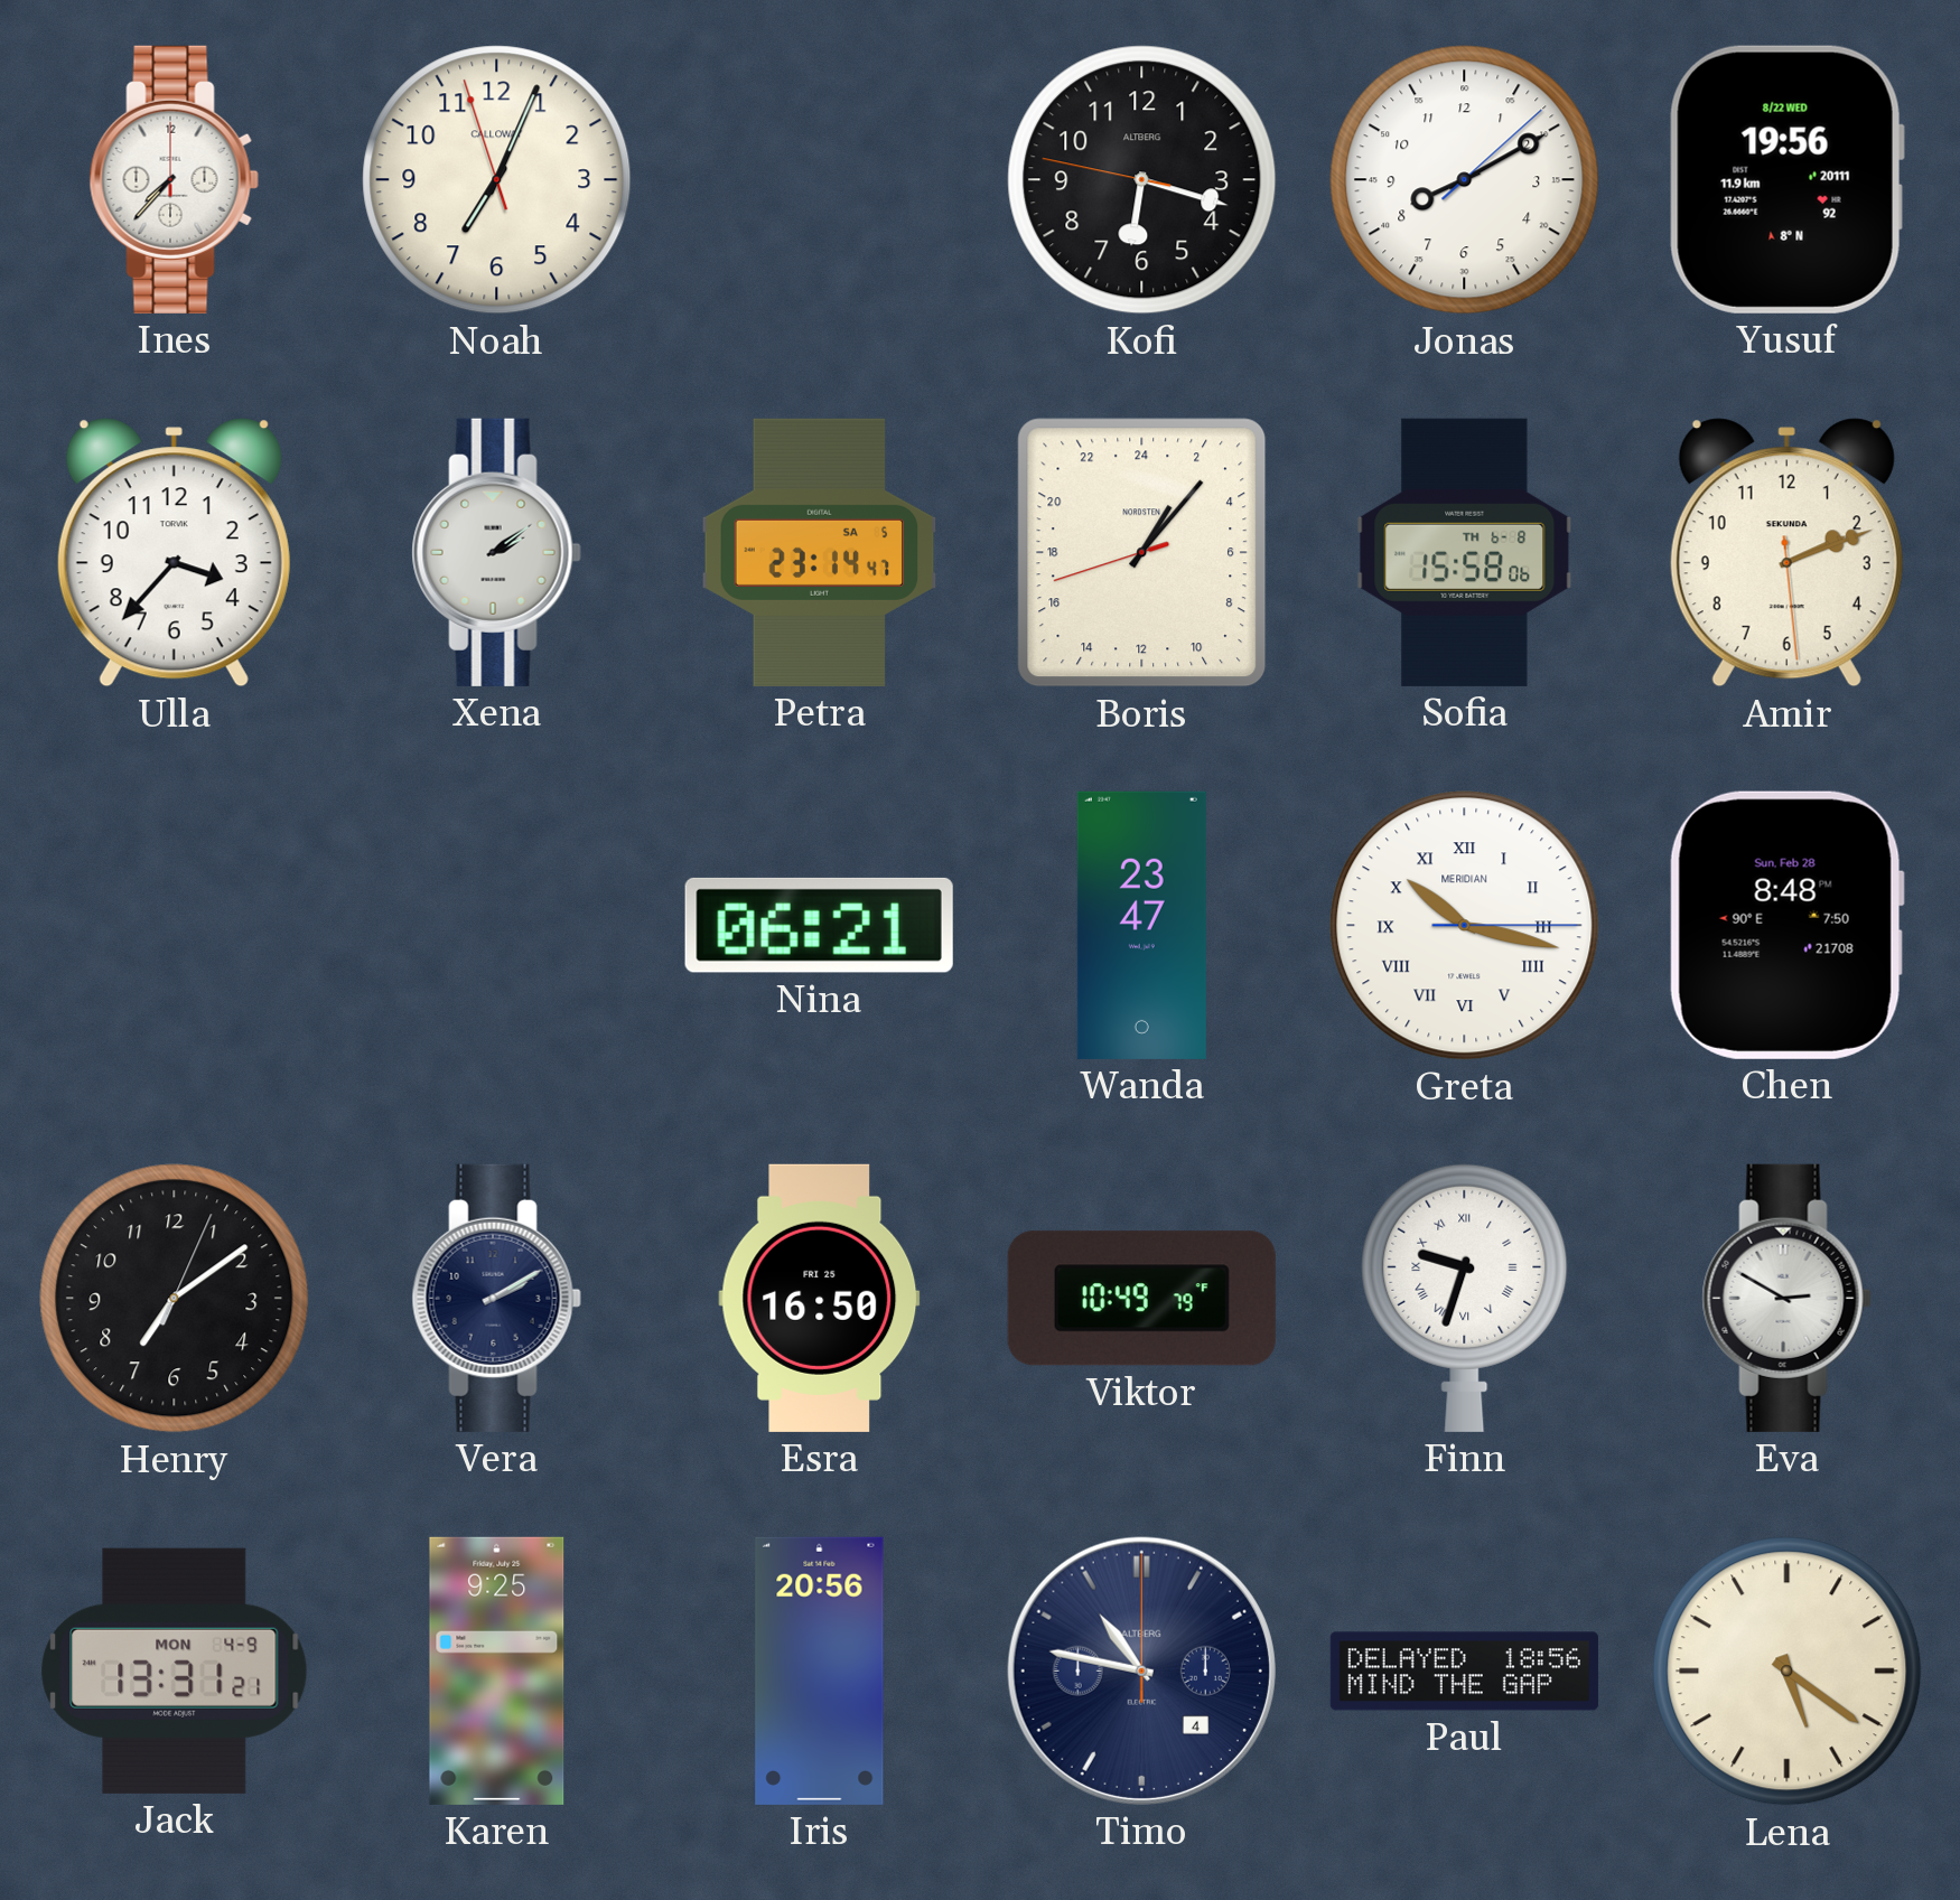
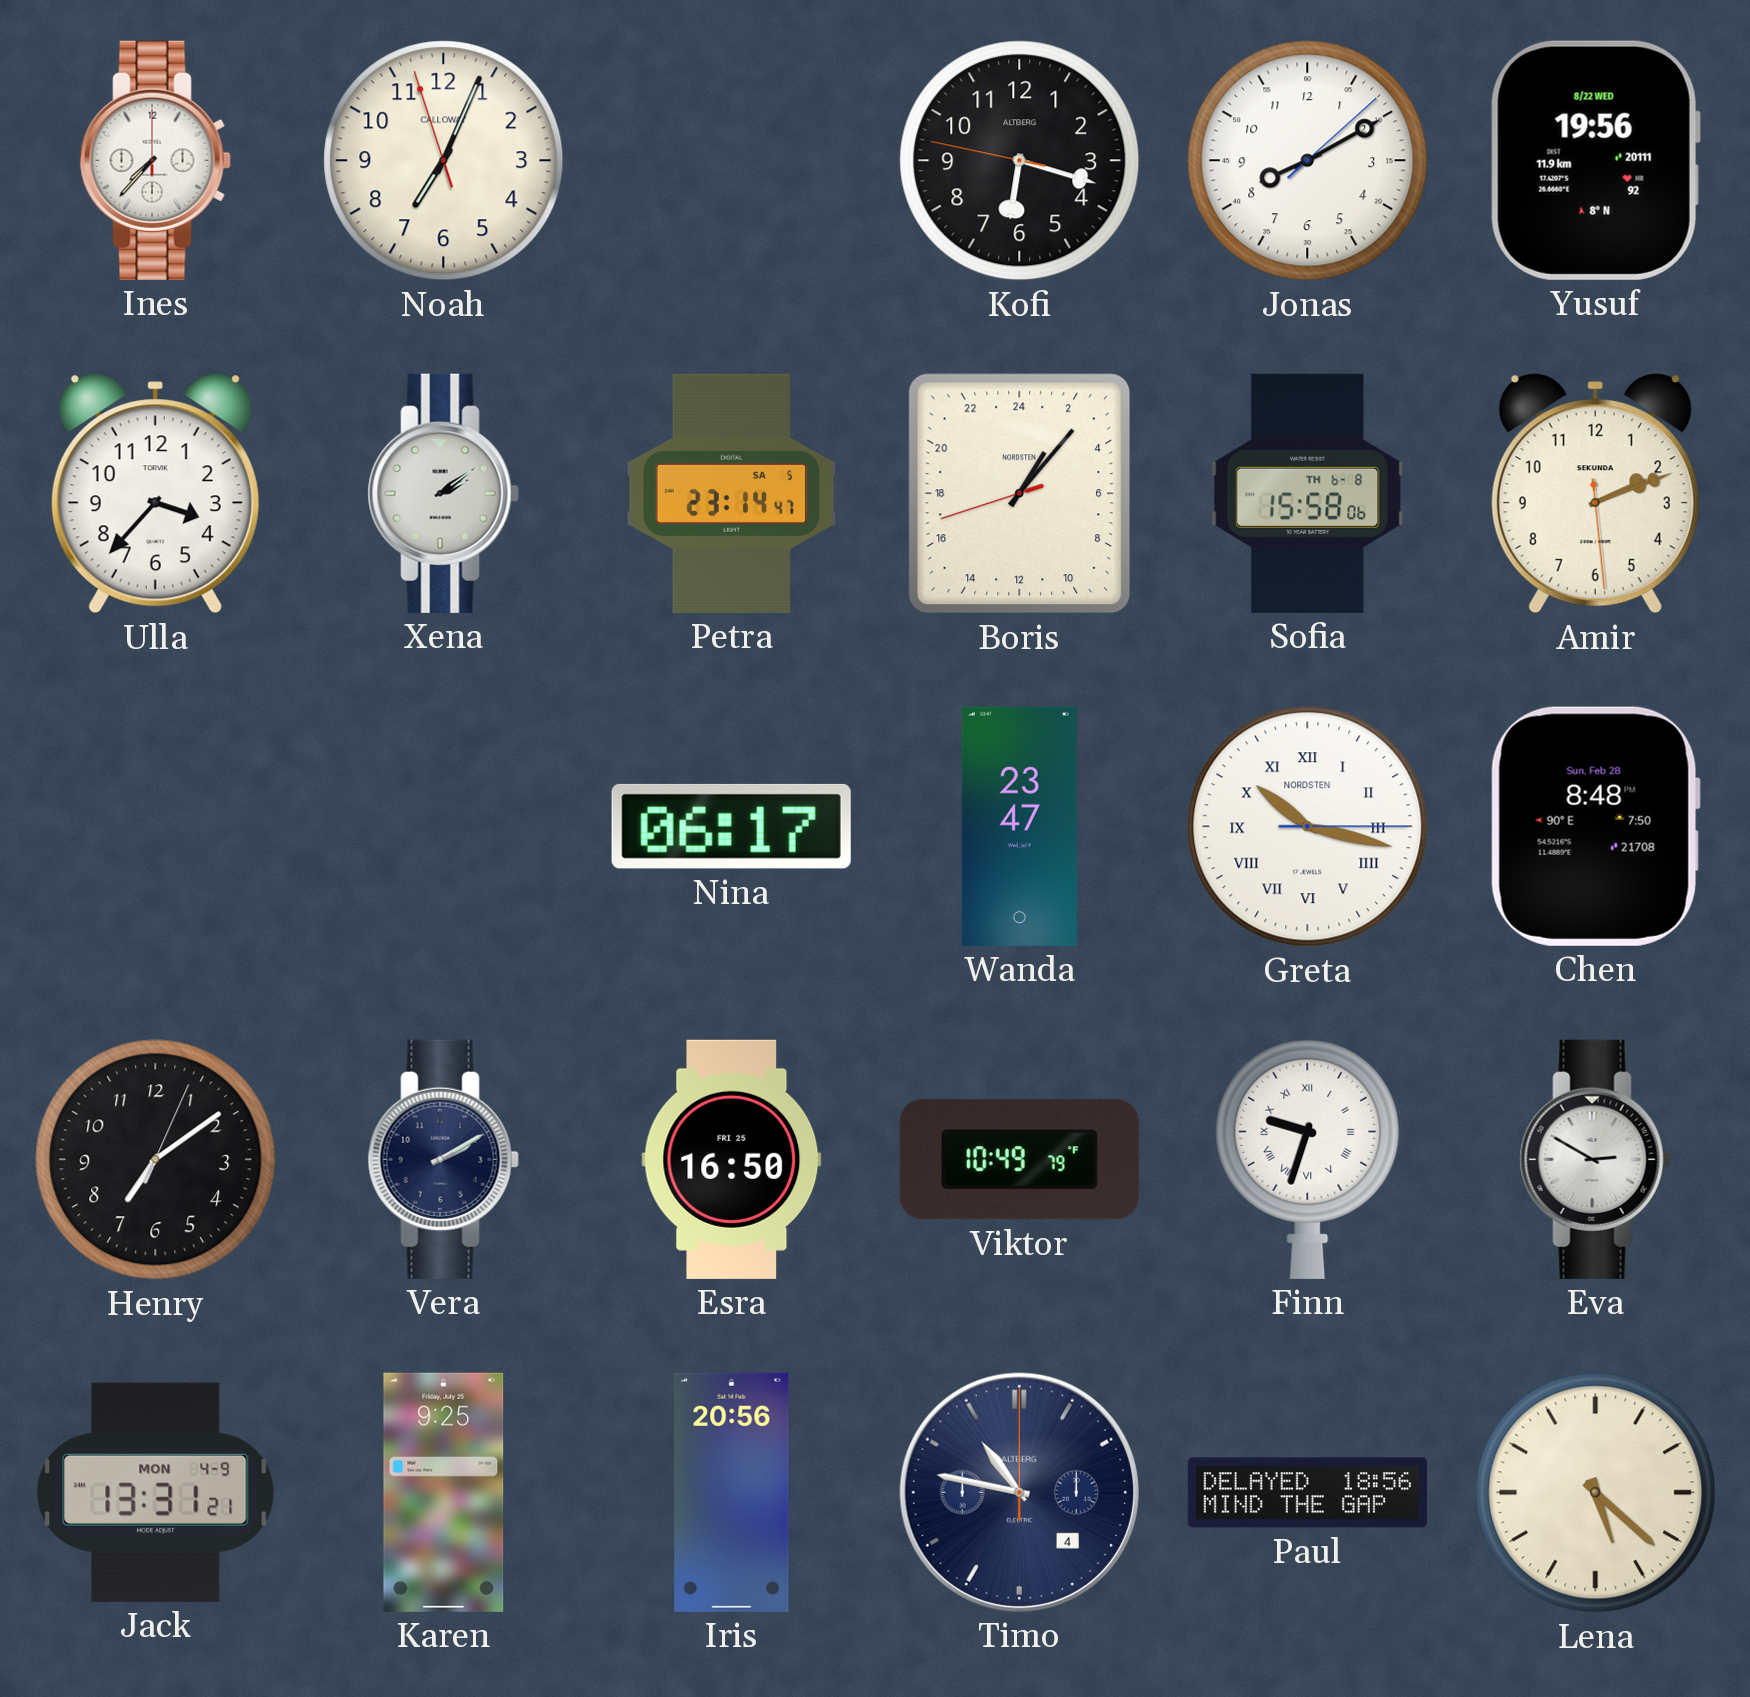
Nina: 06:21 -> 06:17
Greta brand: MERIDIAN -> NORDSTEN
Lena: 5:21 -> 5:22
